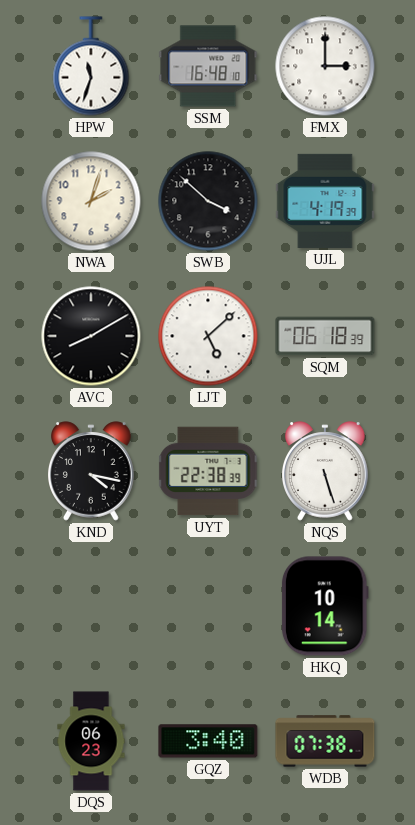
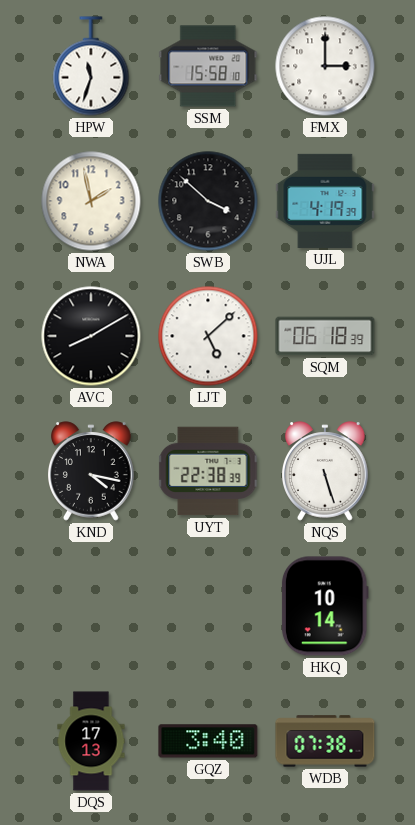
SSM: 16:48 -> 15:58
NWA: 2:03 -> 1:58
DQS: 06:23 -> 17:13
